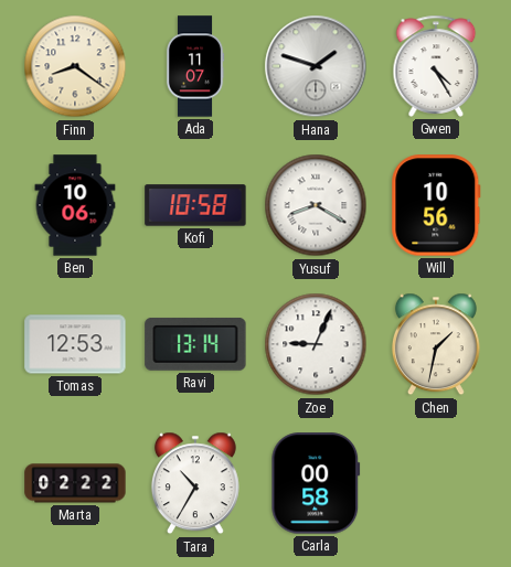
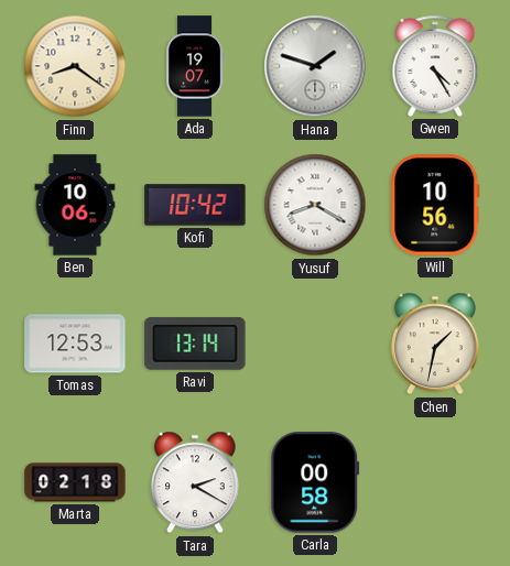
Ada: 11:07 -> 19:07
Kofi: 10:58 -> 10:42
Zoe: 9:04 -> none
Marta: 02:22 -> 02:18
Tara: 10:35 -> 2:20
